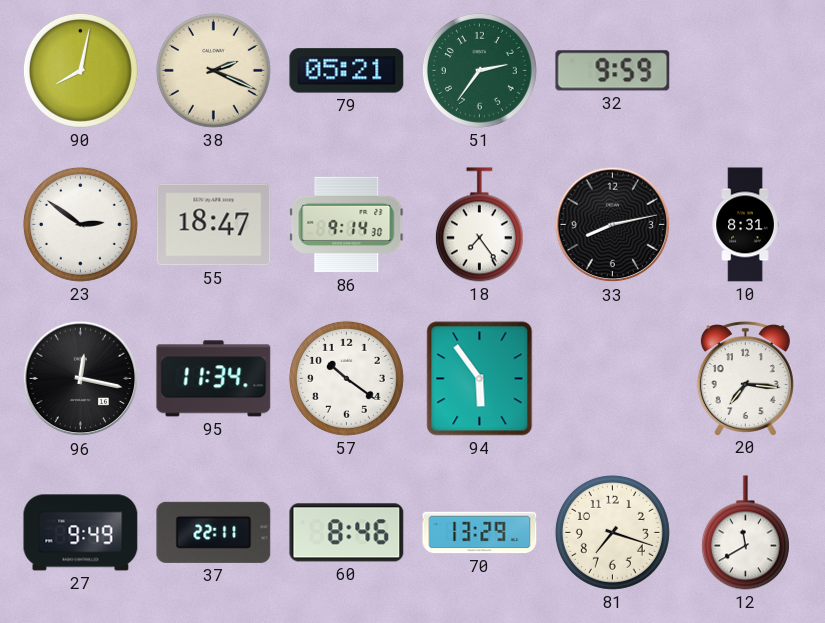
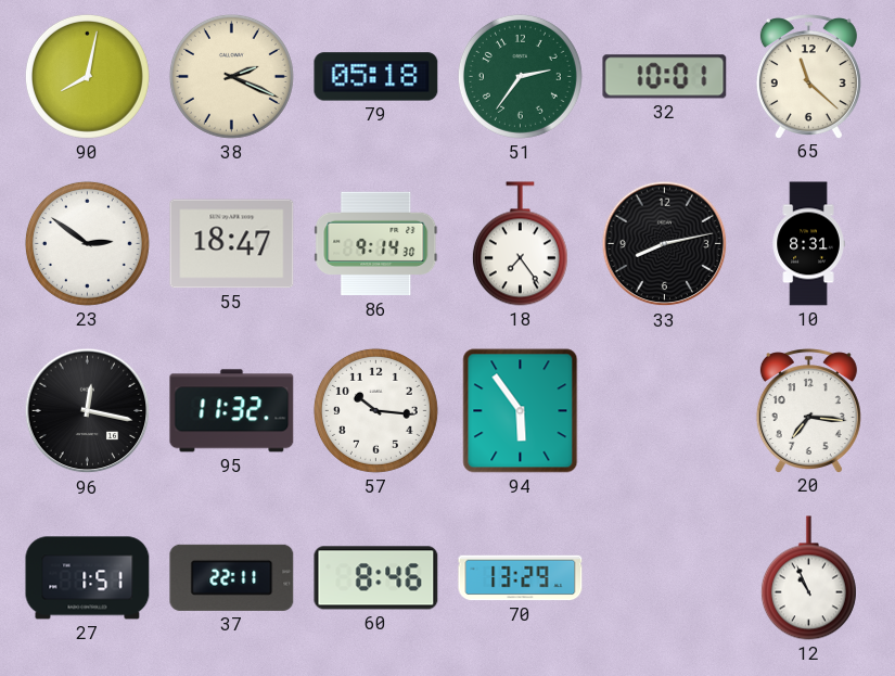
79: 05:21 -> 05:18
32: 9:59 -> 10:01
65: none -> 11:22
95: 11:34 -> 11:32
57: 10:21 -> 10:16
27: 9:49 -> 1:51
81: 7:18 -> none
12: 11:40 -> 10:56
